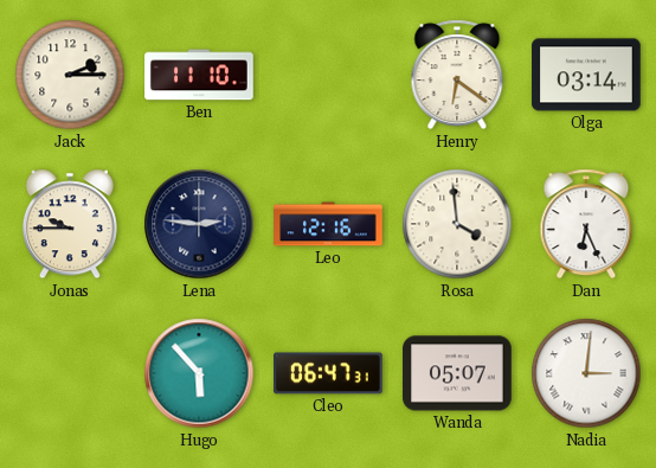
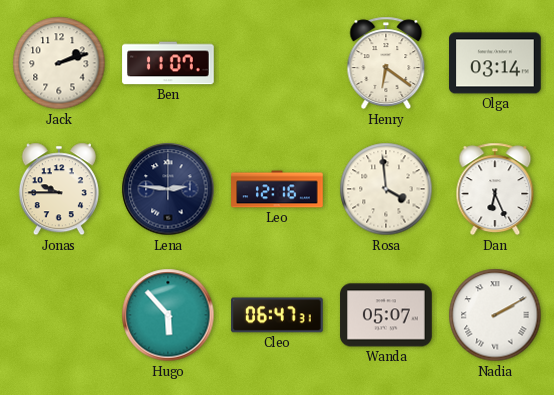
Jack: 2:15 -> 2:12
Ben: 11:10 -> 11:07
Nadia: 3:01 -> 2:10
